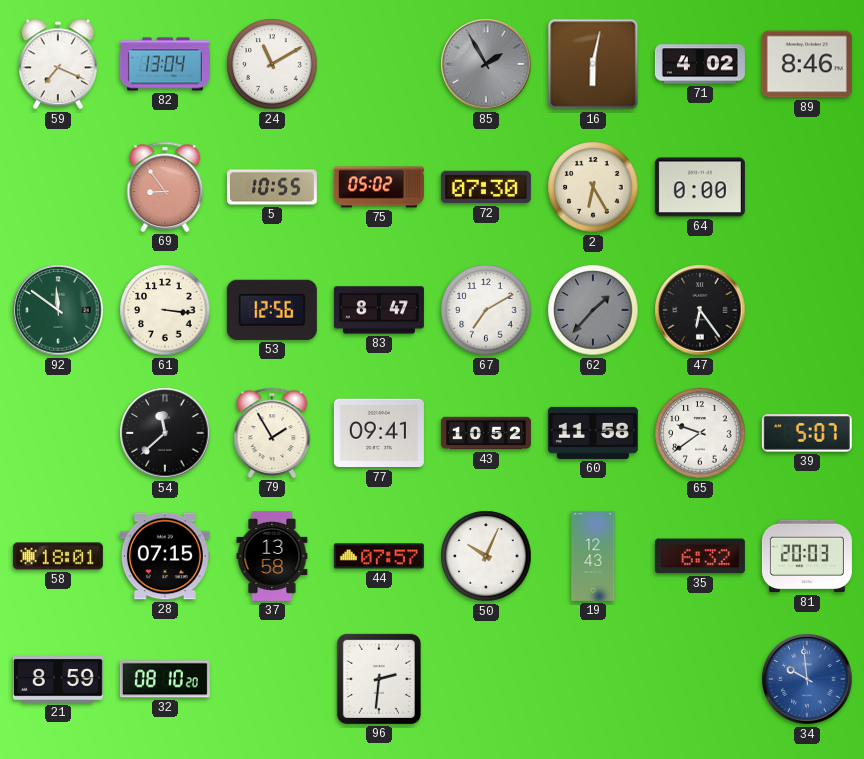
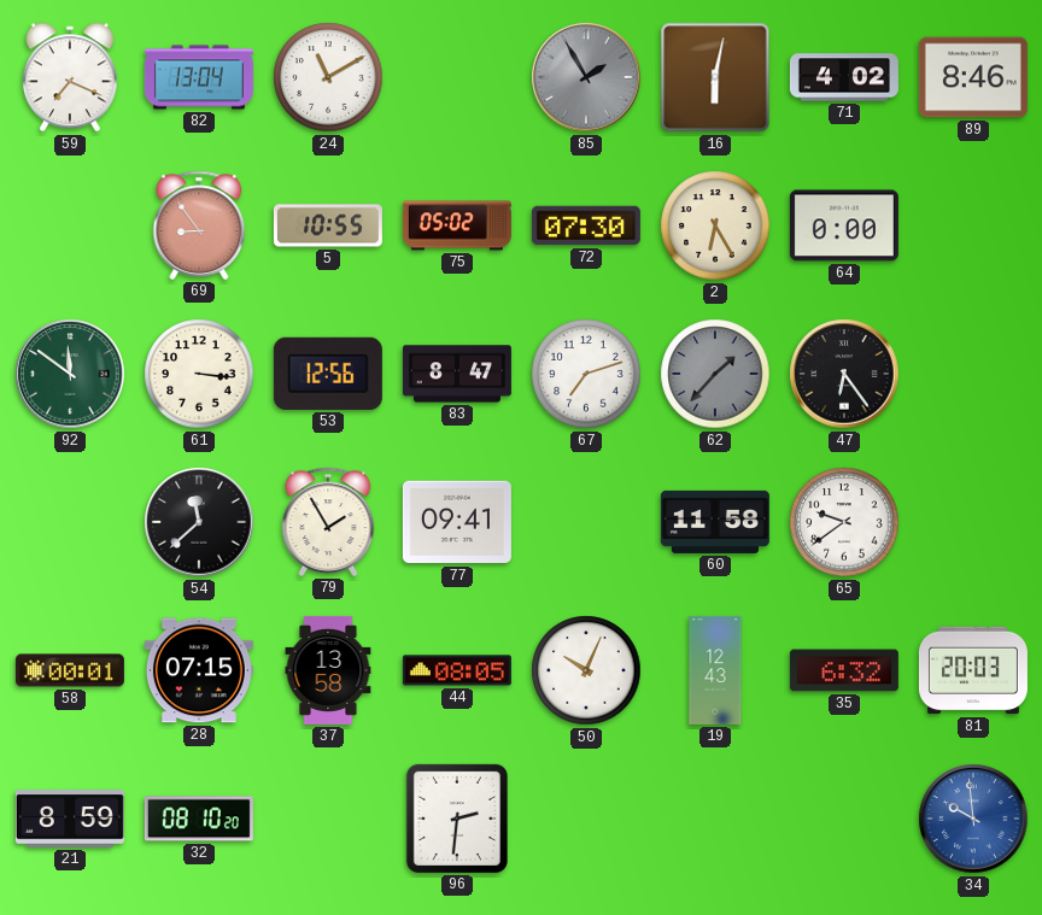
67: 7:10 -> 7:12
43: 10:52 -> none
39: 5:07 -> none
58: 18:01 -> 00:01
44: 07:57 -> 08:05
